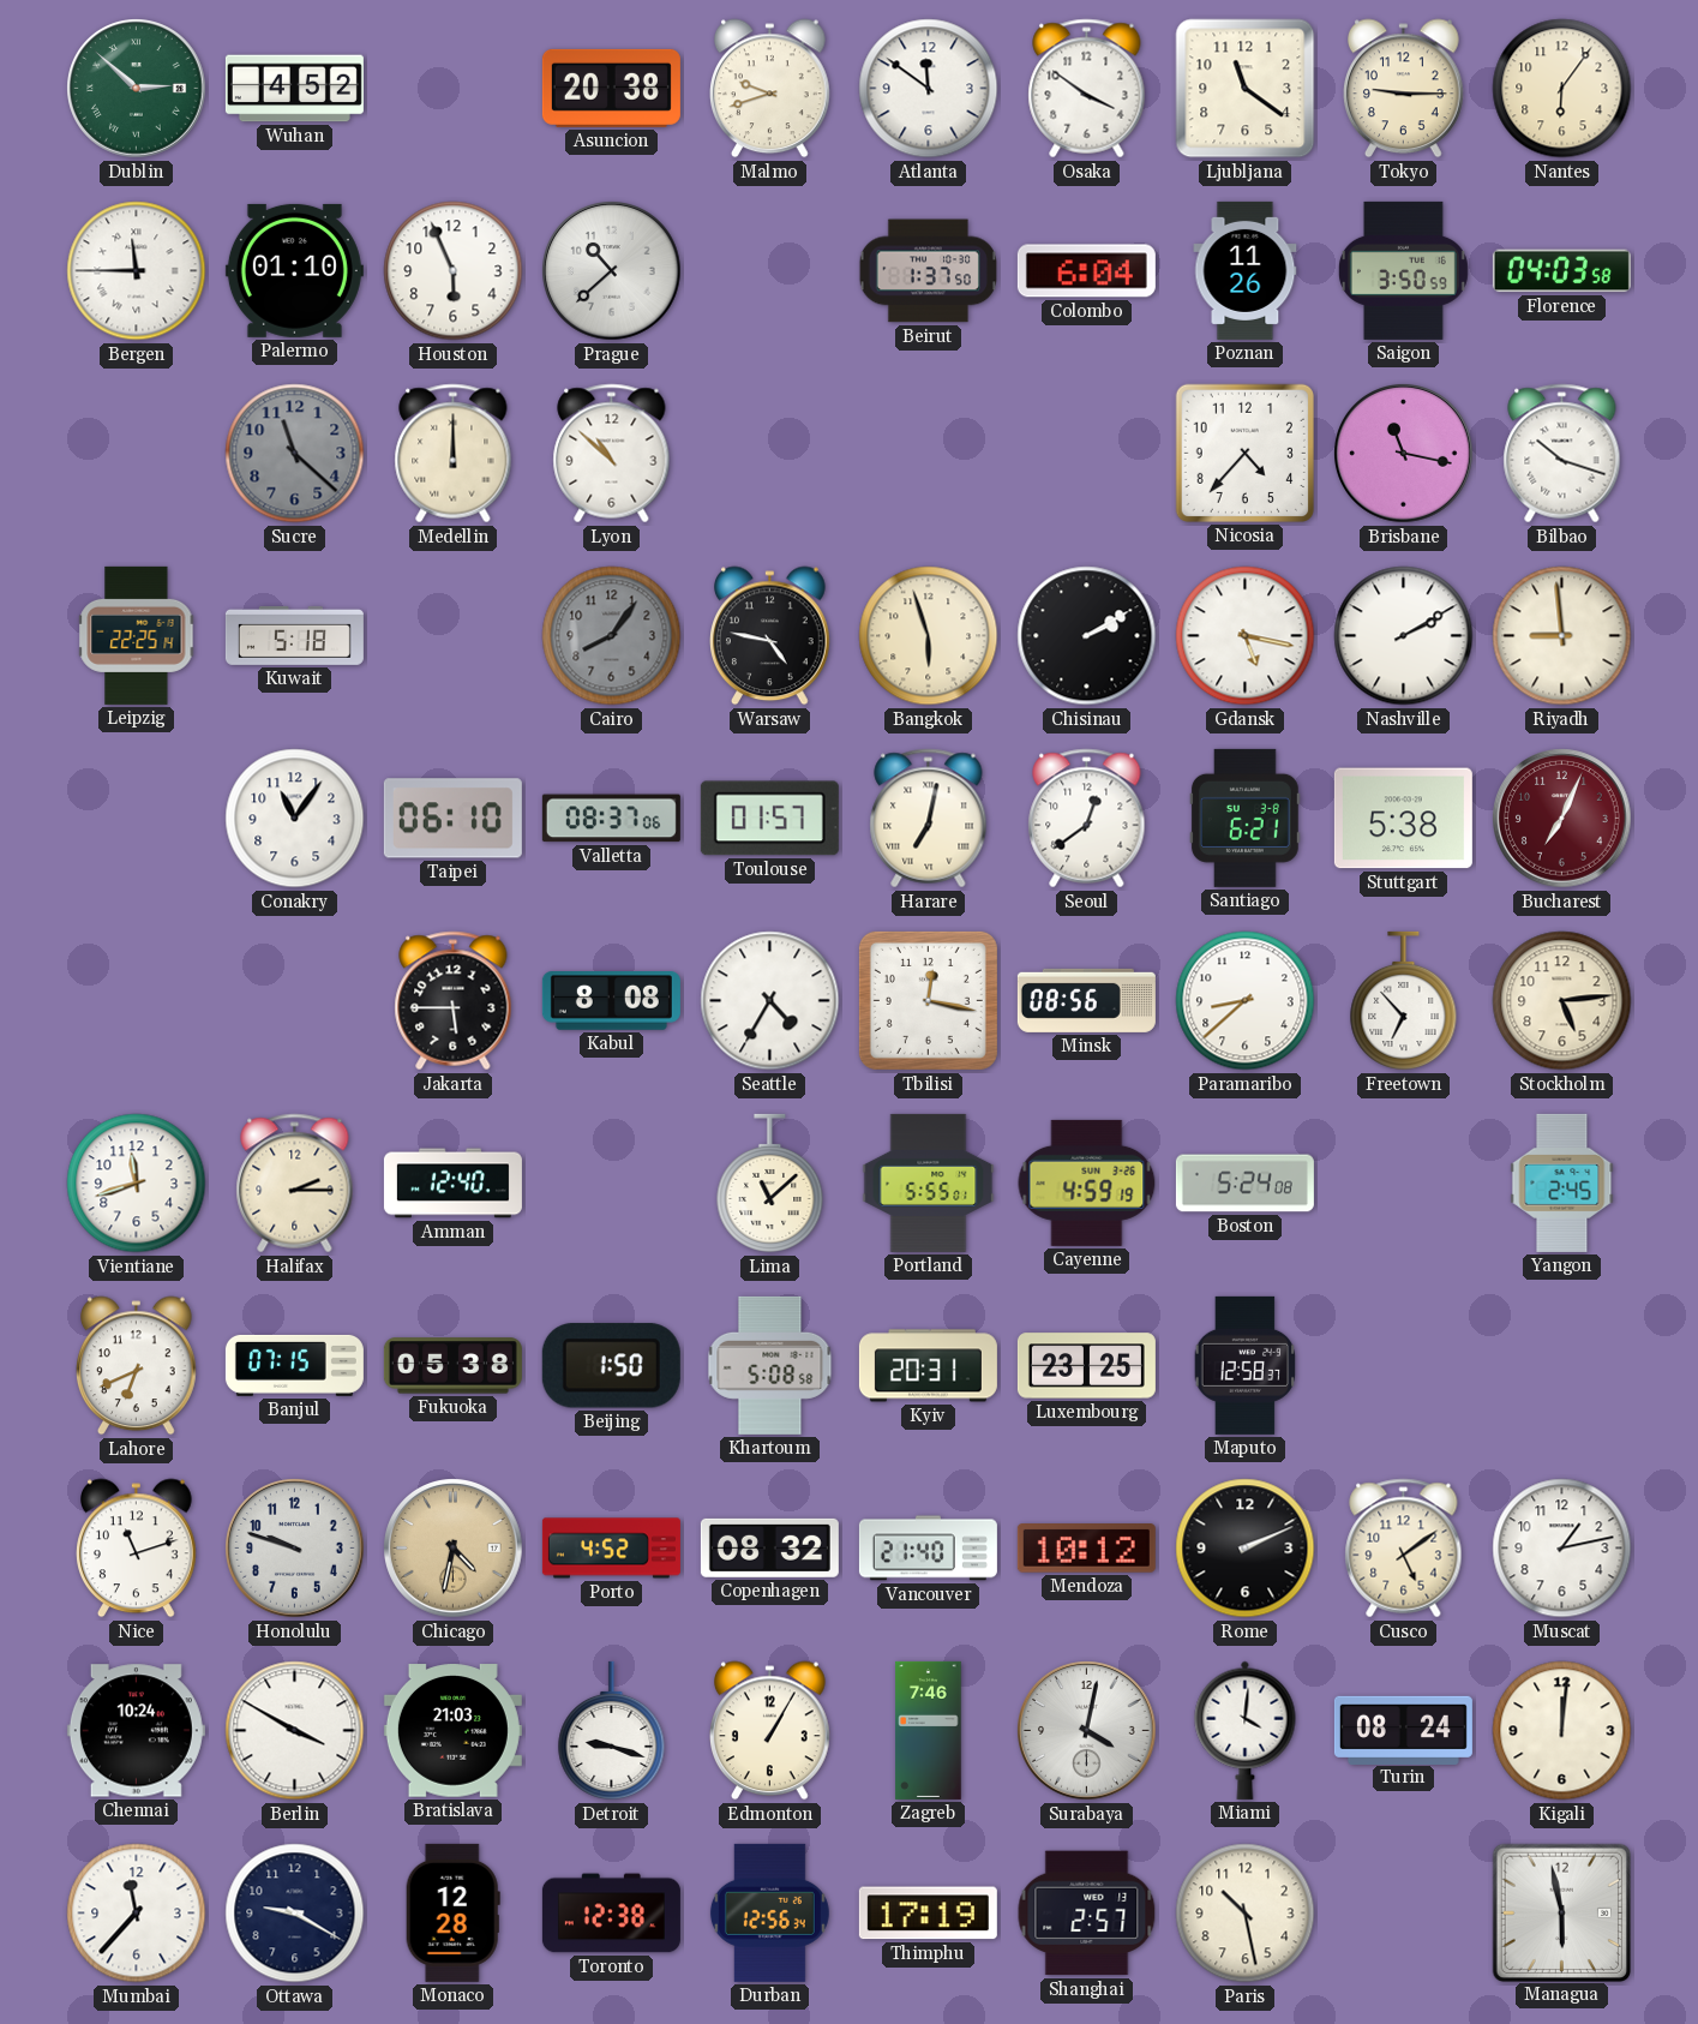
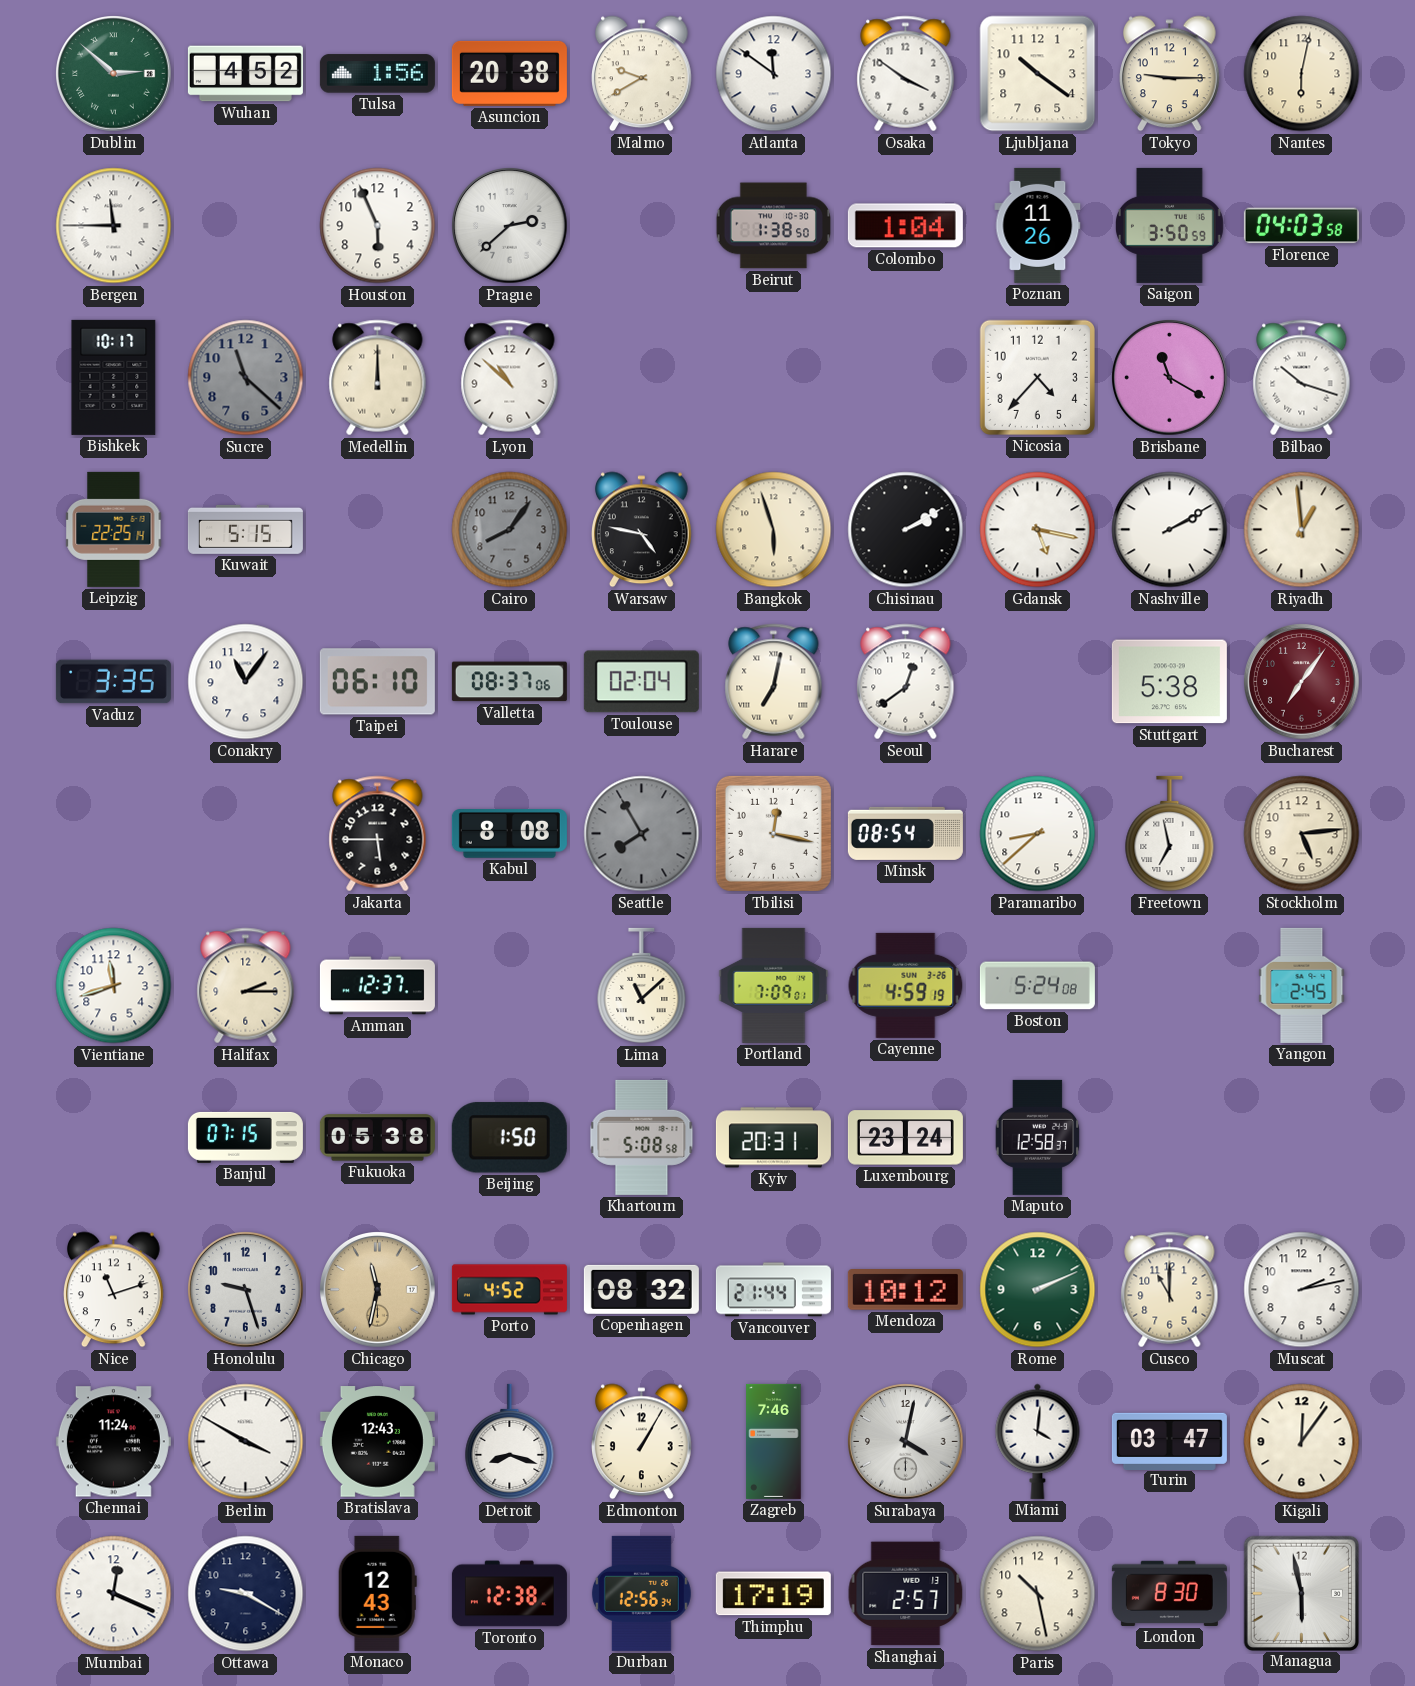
Tulsa: none -> 1:56
Malmo: 9:42 -> 9:40
Ljubljana: 11:21 -> 10:21
Nantes: 6:06 -> 6:02
Palermo: 01:10 -> none
Prague: 10:38 -> 2:38
Beirut: 1:37 -> 1:38
Colombo: 6:04 -> 1:04
Bishkek: none -> 10:17
Brisbane: 11:17 -> 11:20
Kuwait: 5:18 -> 5:15
Riyadh: 8:59 -> 12:59
Vaduz: none -> 3:35
Toulouse: 01:57 -> 02:04
Santiago: 6:21 -> none
Bucharest: 7:04 -> 7:06
Seattle: 4:35 -> 7:55
Seattle dial: white -> grey
Minsk: 08:56 -> 08:54
Freetown: 6:53 -> 6:58
Amman: 12:40 -> 12:37
Portland: 5:55 -> 7:09
Lahore: 6:41 -> none
Luxembourg: 23:25 -> 23:24
Honolulu: 9:48 -> 9:27
Chicago: 4:32 -> 11:32
Vancouver: 21:40 -> 21:44
Rome dial: black -> green
Cusco: 5:09 -> 11:00
Muscat: 1:13 -> 2:13
Chennai: 10:24 -> 11:24
Bratislava: 21:03 -> 12:43
Detroit: 9:18 -> 8:18
Turin: 08:24 -> 03:47
Kigali: 12:01 -> 12:06
Mumbai: 11:37 -> 12:19
Monaco: 12:28 -> 12:43
London: none -> 8:30
